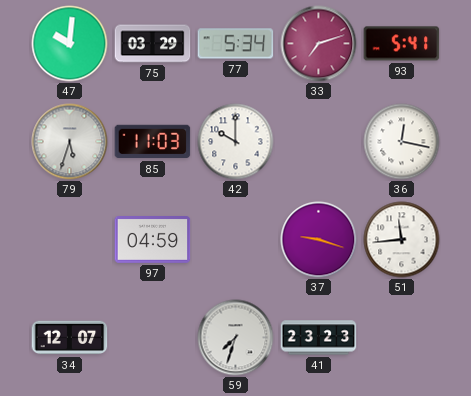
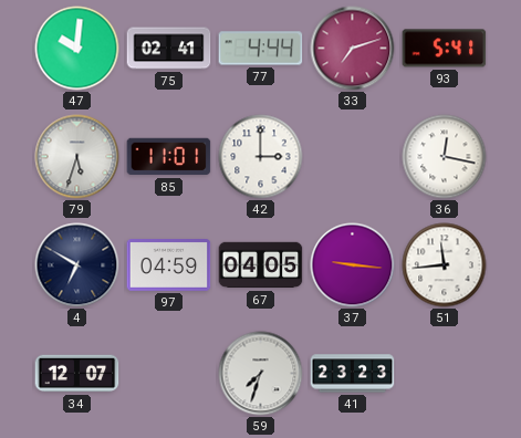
75: 03:29 -> 02:41
77: 5:34 -> 4:44
85: 11:03 -> 11:01
42: 10:00 -> 3:00
4: none -> 6:50
67: none -> 04:05
37: 9:18 -> 9:16
